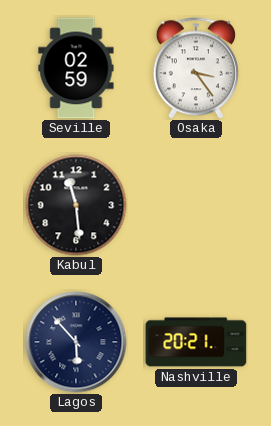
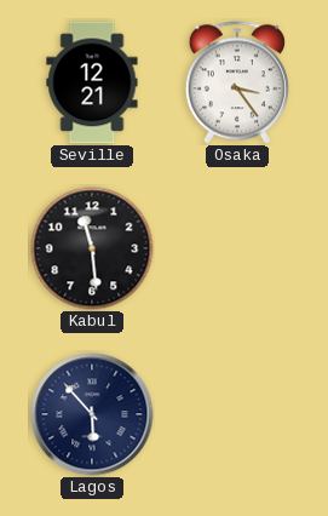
Seville: 02:59 -> 12:21
Nashville: 20:21 -> none
